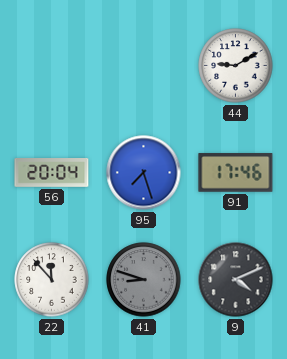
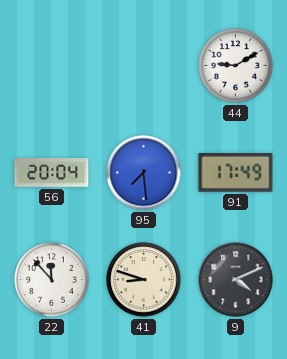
95: 7:27 -> 7:29
91: 17:46 -> 17:49
41 dial: grey -> cream
